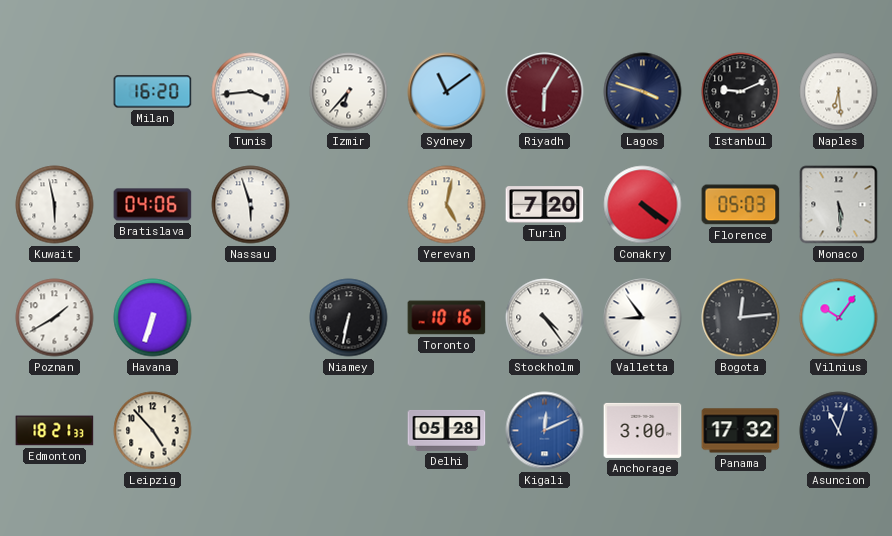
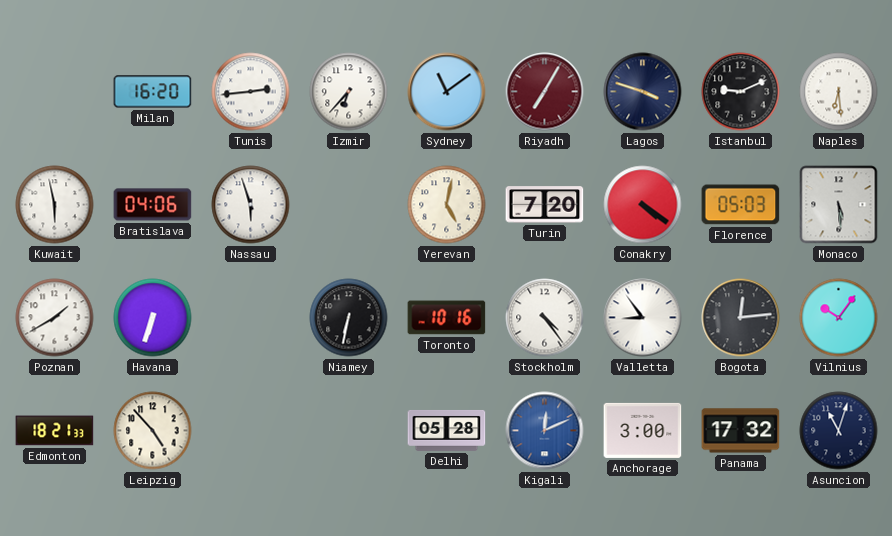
Tunis: 3:44 -> 2:44
Riyadh: 6:05 -> 7:05
